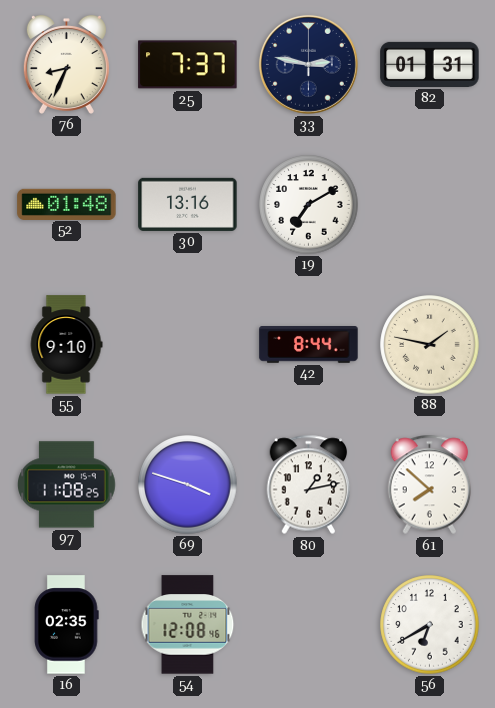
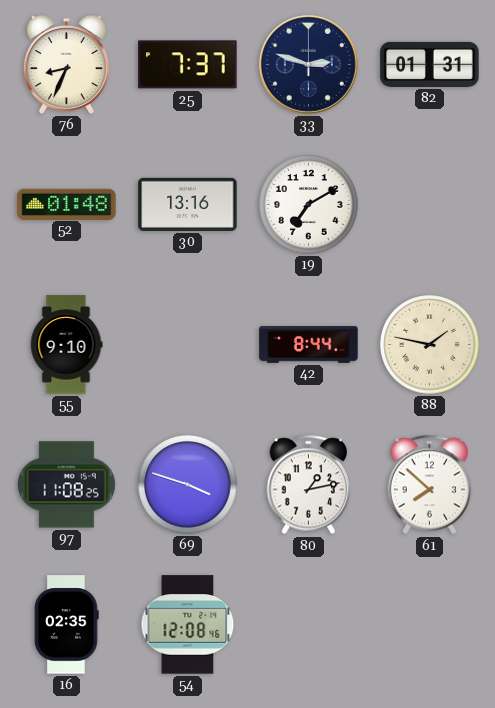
33: 2:47 -> 2:48
56: 6:40 -> none
